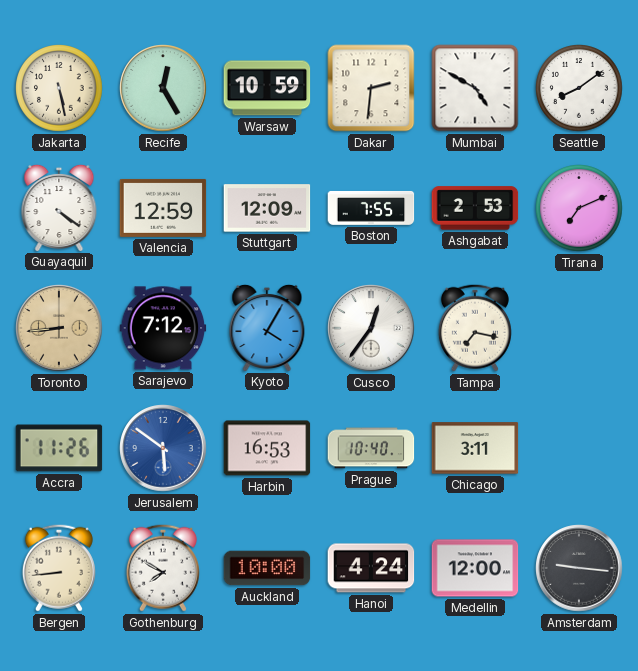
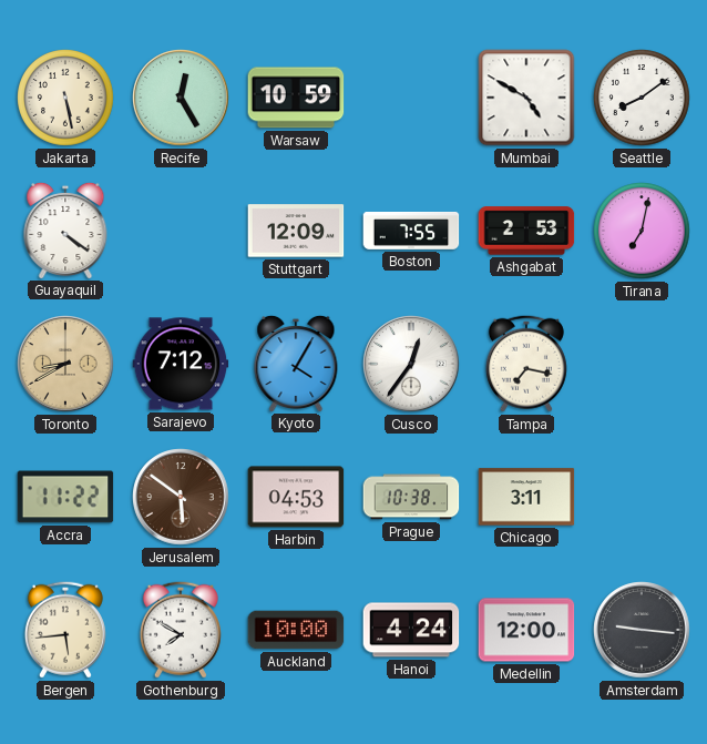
Dakar: 2:31 -> none
Valencia: 12:59 -> none
Tirana: 7:11 -> 7:02
Toronto: 8:44 -> 8:40
Accra: 11:26 -> 11:22
Jerusalem dial: blue -> brown
Harbin: 16:53 -> 04:53
Prague: 10:40 -> 10:38
Bergen: 8:44 -> 5:44
